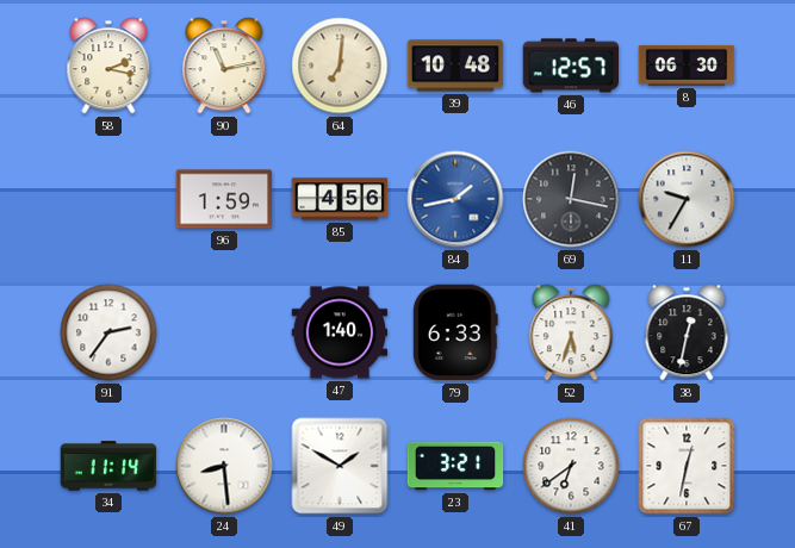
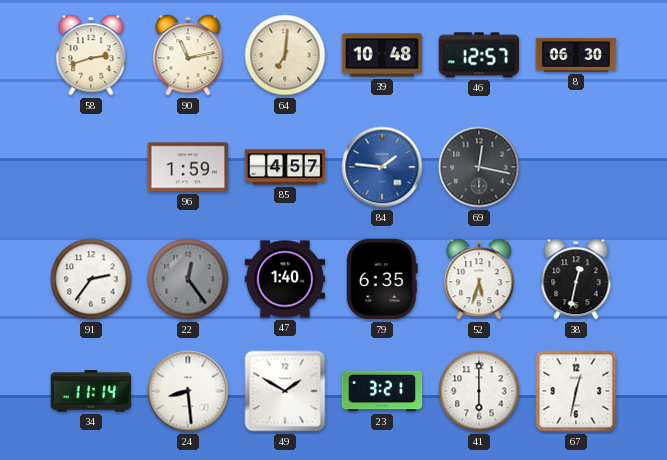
58: 2:17 -> 2:42
85: 4:56 -> 4:57
84: 1:43 -> 1:46
11: 9:35 -> none
22: none -> 12:24
79: 6:33 -> 6:35
41: 6:39 -> 6:00
